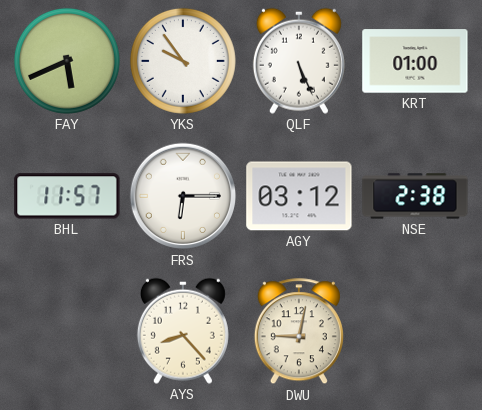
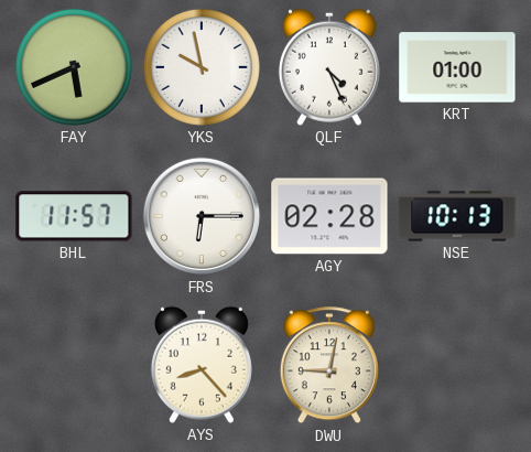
YKS: 9:54 -> 9:58
QLF: 5:26 -> 4:26
AGY: 03:12 -> 02:28
NSE: 2:38 -> 10:13
